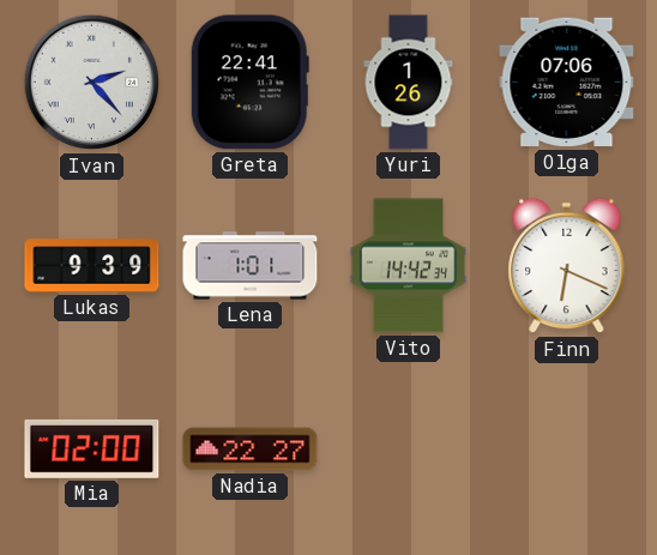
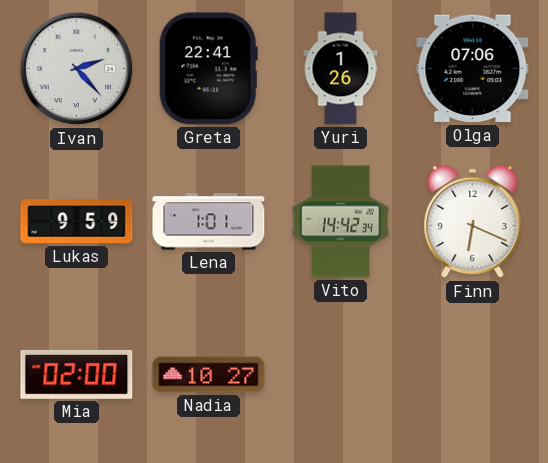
Lukas: 9:39 -> 9:59
Nadia: 22:27 -> 10:27
